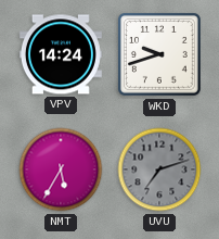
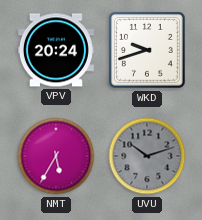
VPV: 14:24 -> 20:24
UVU: 7:12 -> 10:12
